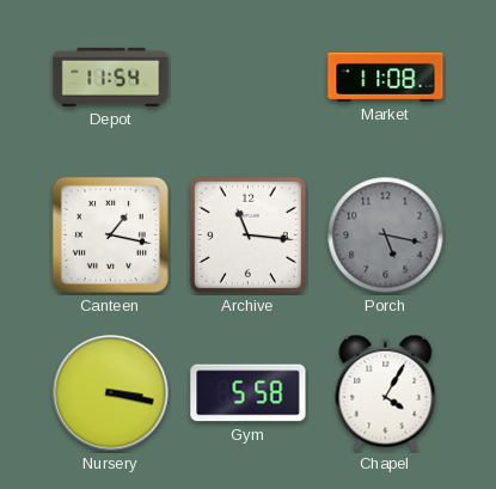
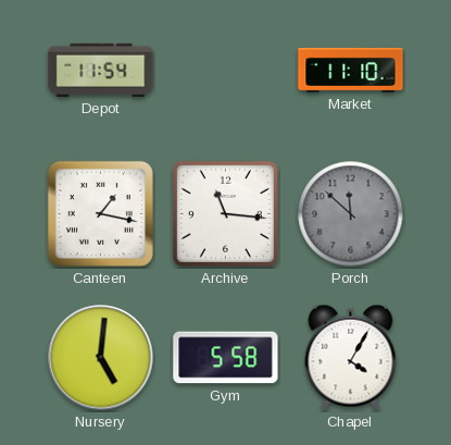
Market: 11:08 -> 11:10
Porch: 5:17 -> 11:52
Nursery: 3:17 -> 5:01
